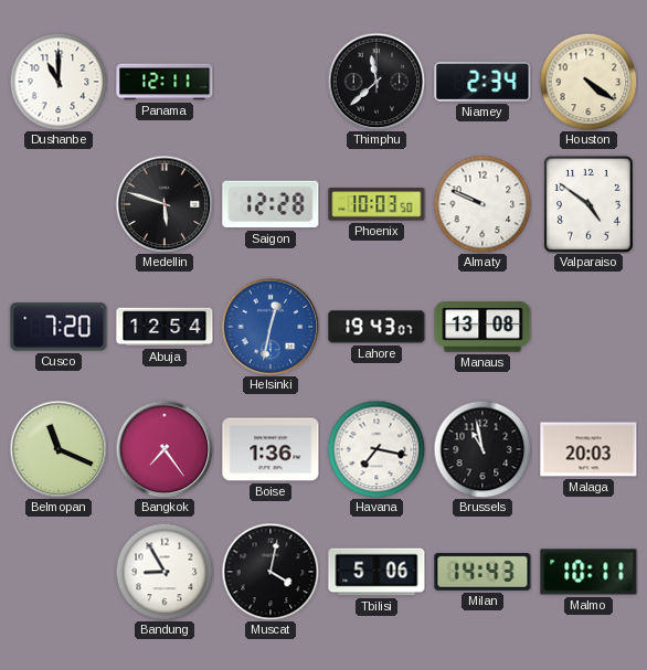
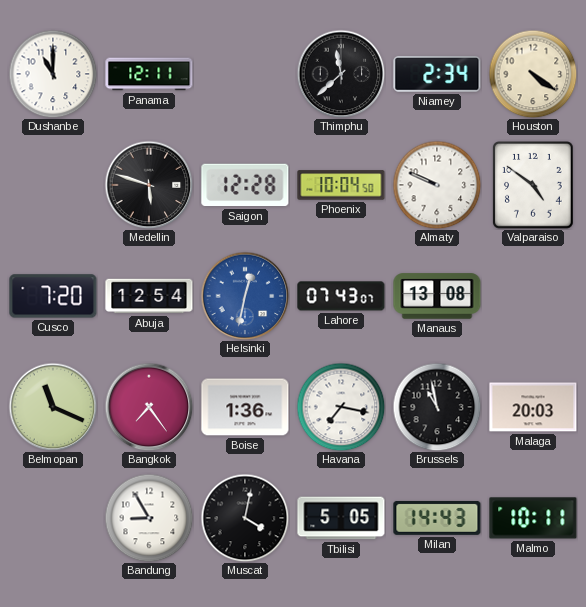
Phoenix: 10:03 -> 10:04
Lahore: 19:43 -> 07:43
Tbilisi: 5:06 -> 5:05
